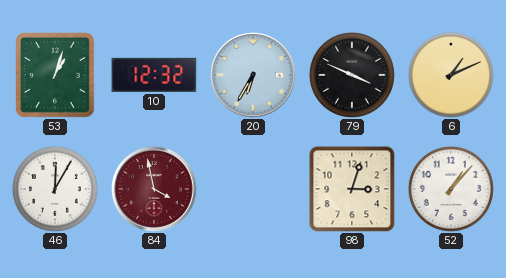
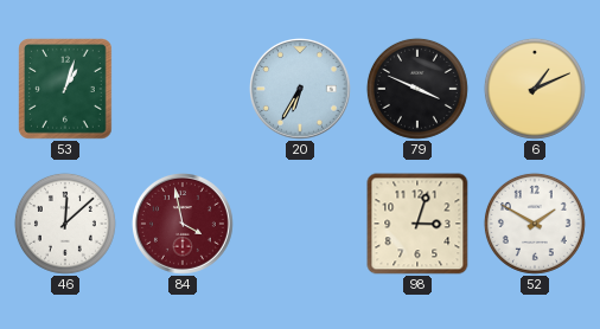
10: 12:32 -> none
46: 12:05 -> 12:08
52: 1:07 -> 1:50
